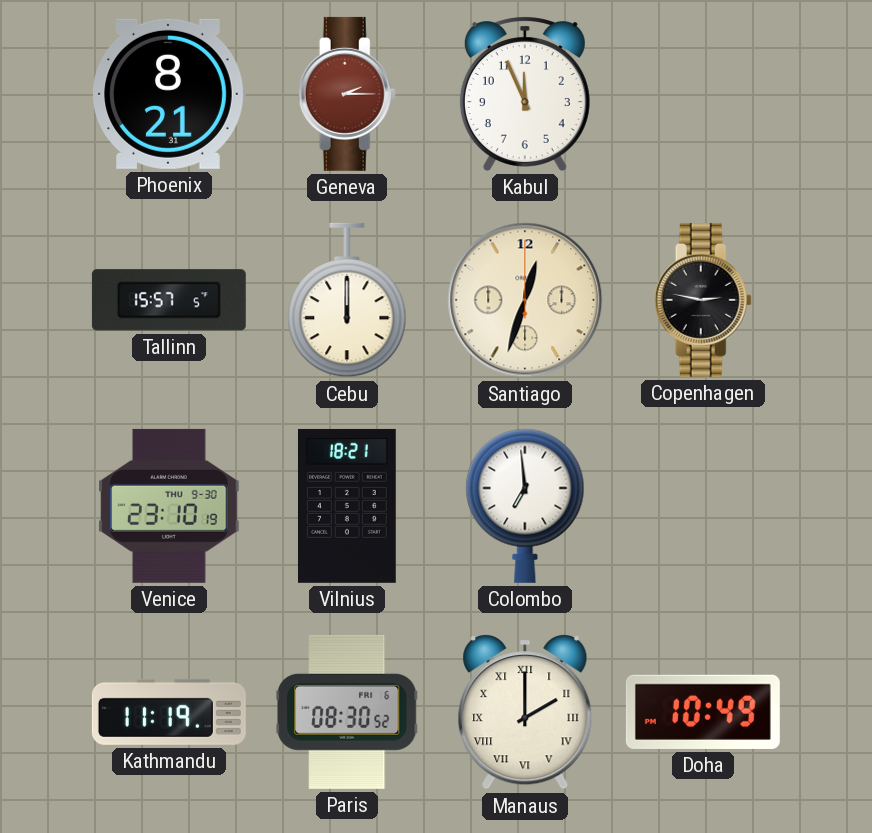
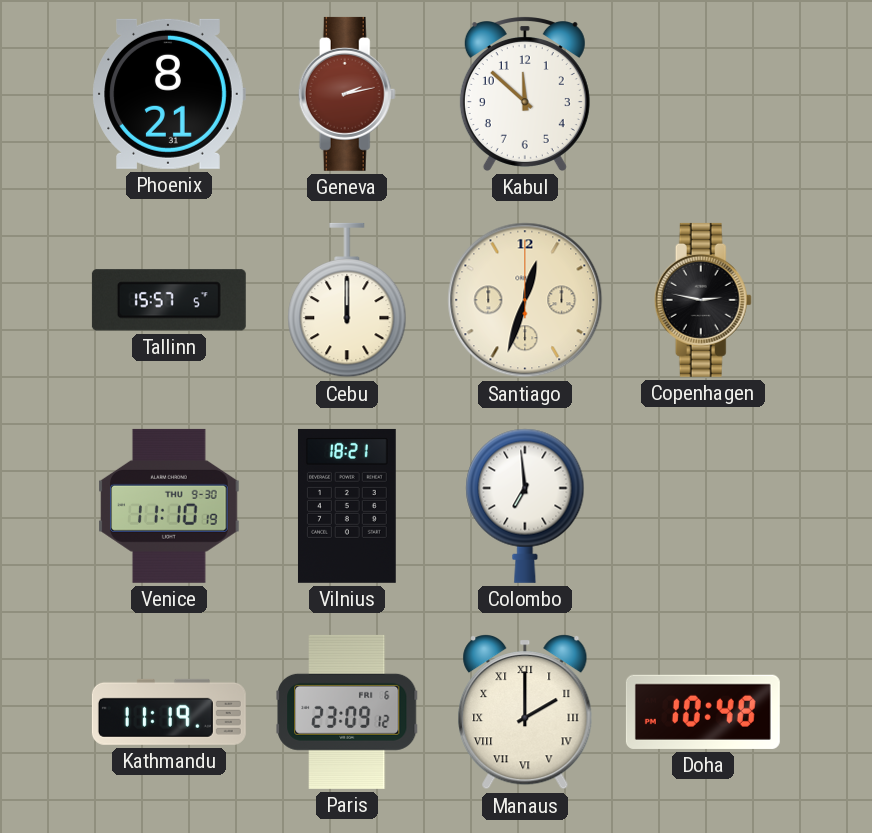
Geneva: 2:15 -> 2:13
Kabul: 11:56 -> 11:52
Venice: 23:10 -> 11:10
Paris: 08:30 -> 23:09
Doha: 10:49 -> 10:48
